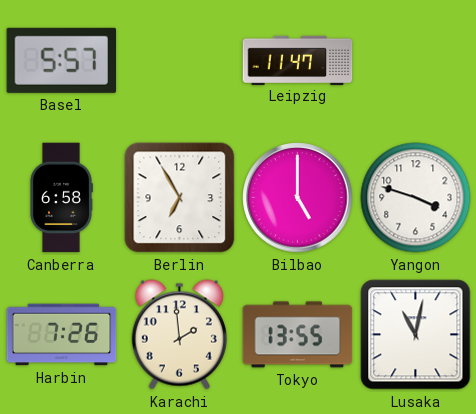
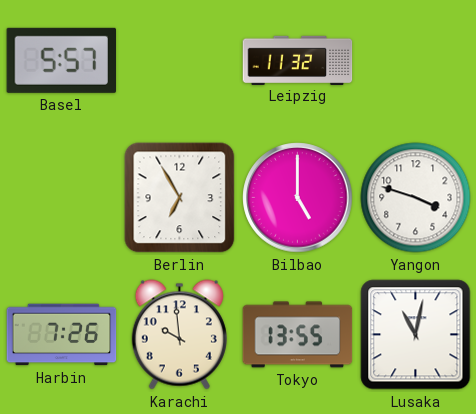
Leipzig: 11:47 -> 11:32
Canberra: 6:58 -> none
Karachi: 1:59 -> 9:59
